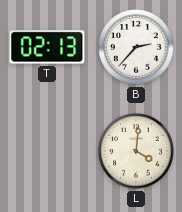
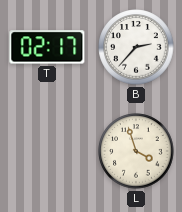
T: 02:13 -> 02:17
L: 4:01 -> 3:57
